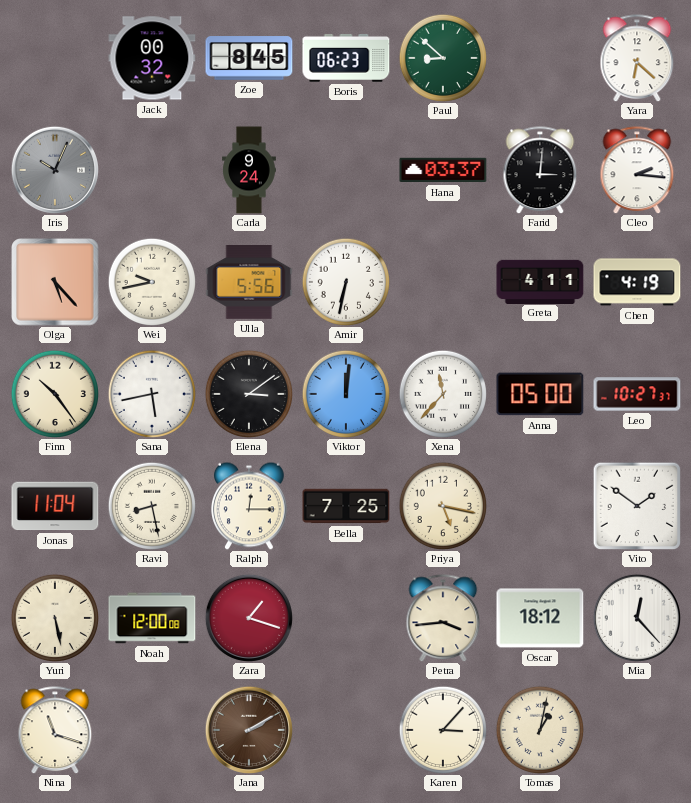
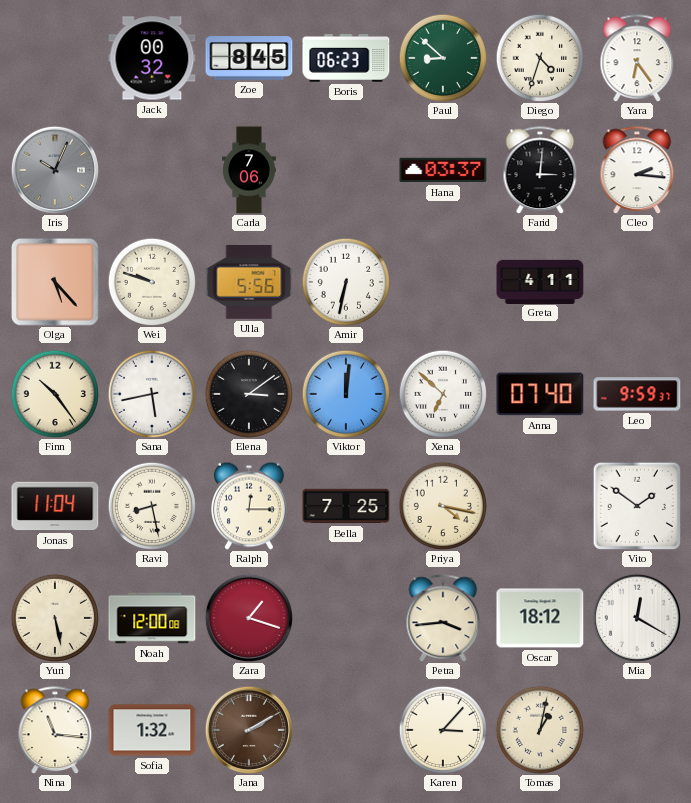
Diego: none -> 4:33
Yara: 6:22 -> 6:24
Carla: 9:24 -> 7:06
Wei: 9:43 -> 9:48
Chen: 4:19 -> none
Xena: 11:37 -> 6:52
Anna: 05:00 -> 07:40
Leo: 10:27 -> 9:59
Priya: 5:17 -> 4:17
Mia: 12:23 -> 12:20
Nina: 11:18 -> 11:16
Sofia: none -> 1:32
